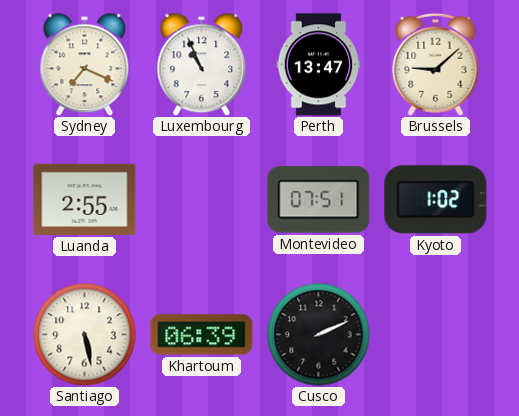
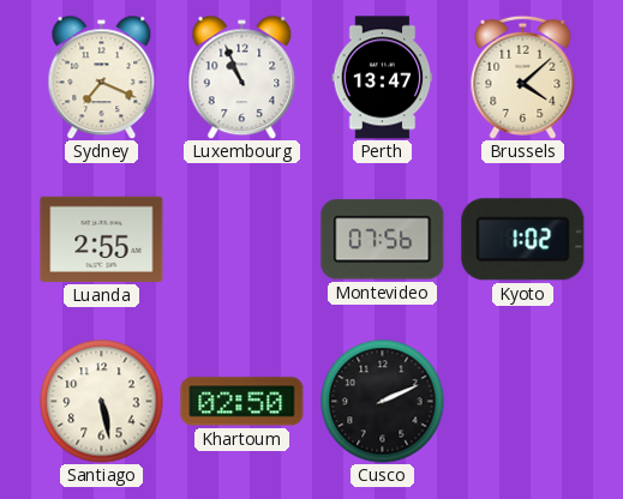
Brussels: 9:08 -> 4:08
Montevideo: 07:51 -> 07:56
Khartoum: 06:39 -> 02:50
